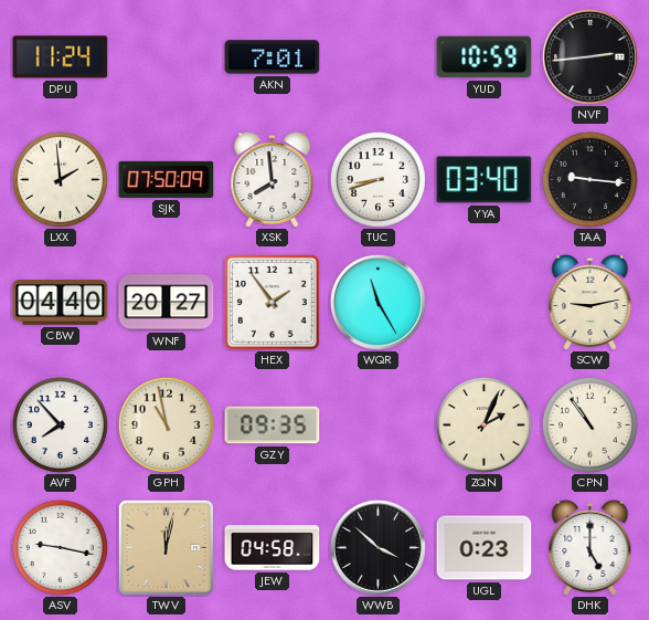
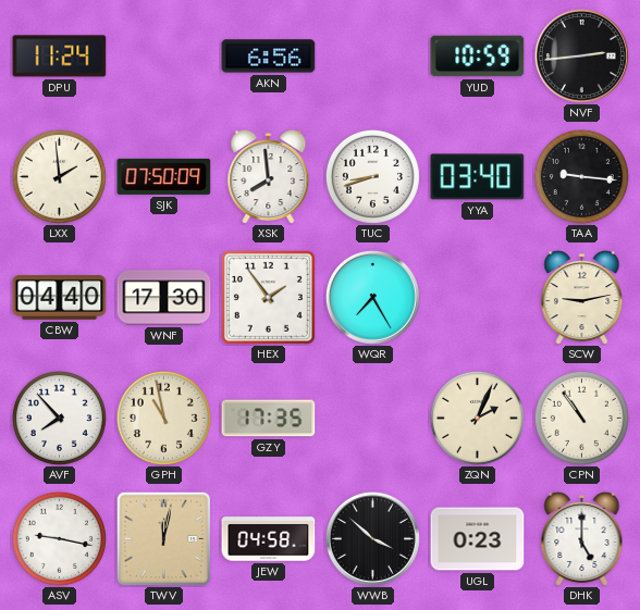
AKN: 7:01 -> 6:56
WNF: 20:27 -> 17:30
WQR: 11:25 -> 7:25
GZY: 09:35 -> 17:35
